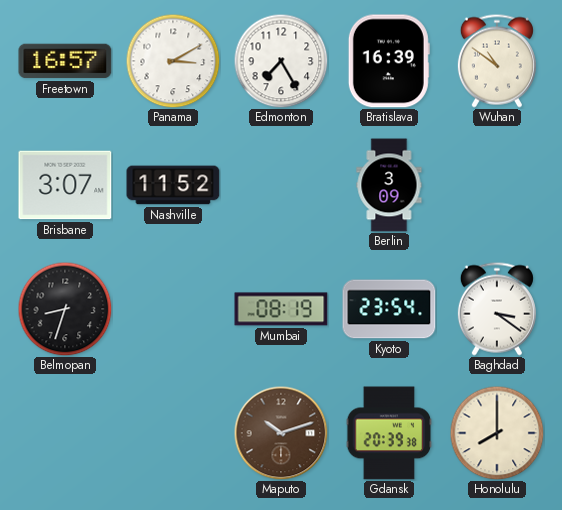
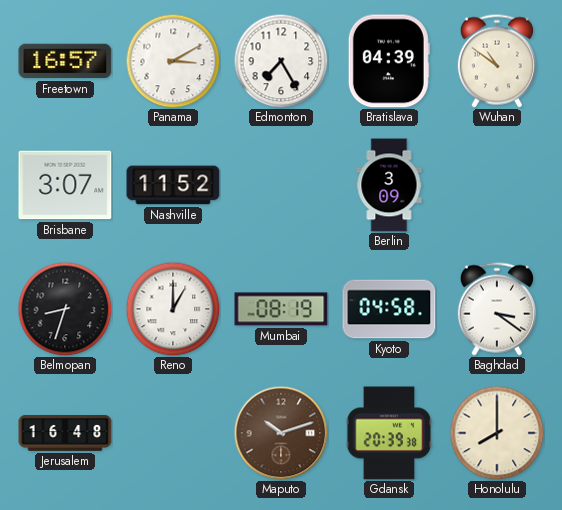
Bratislava: 16:39 -> 04:39
Reno: none -> 1:00
Kyoto: 23:54 -> 04:58
Jerusalem: none -> 16:48
